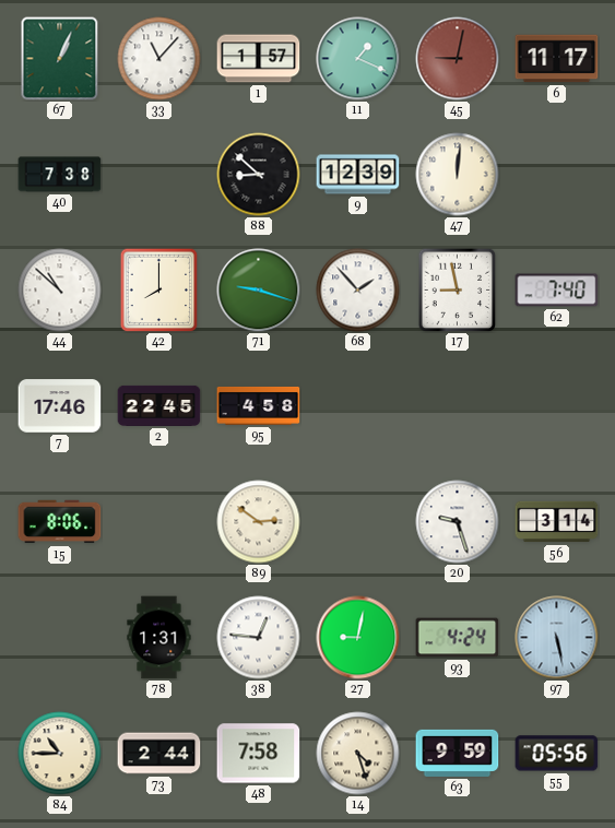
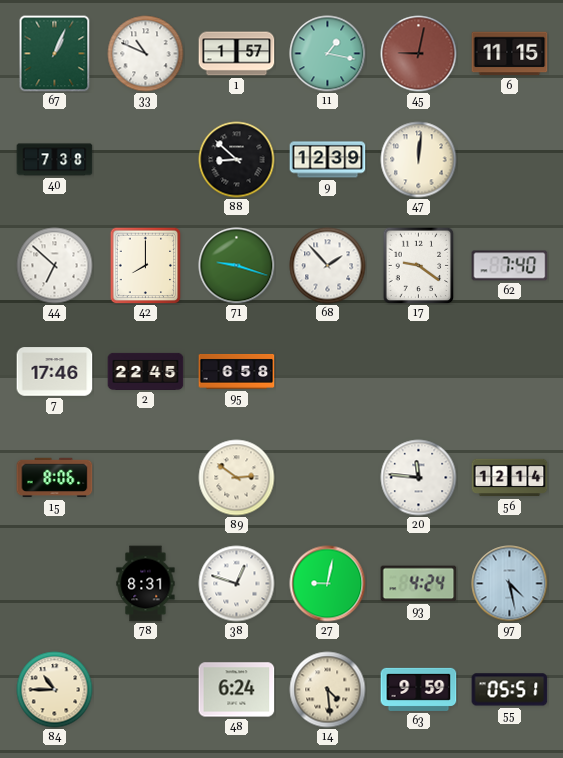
33: 11:07 -> 10:49
11: 1:19 -> 1:17
6: 11:17 -> 11:15
44: 10:52 -> 6:52
17: 8:58 -> 9:21
95: 4:58 -> 6:58
20: 9:27 -> 11:46
56: 3:14 -> 12:14
78: 1:31 -> 8:31
38: 12:46 -> 12:48
97: 5:28 -> 4:28
73: 2:44 -> none
48: 7:58 -> 6:24
14: 4:27 -> 4:29
55: 05:56 -> 05:51
